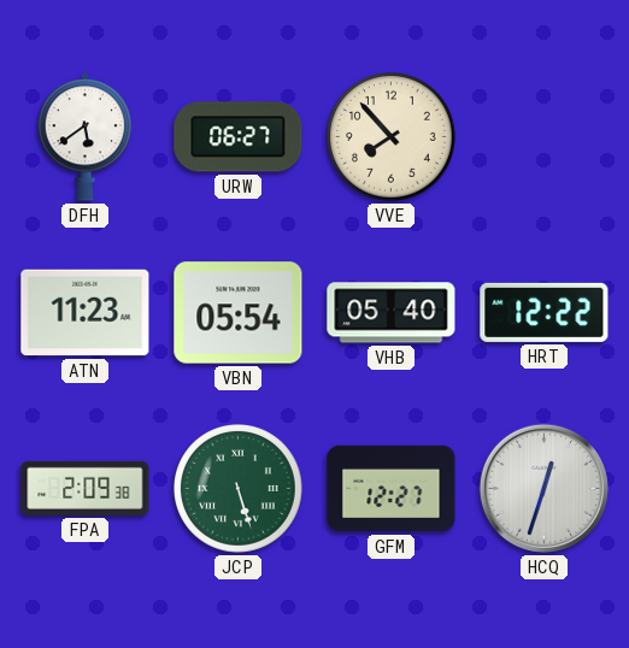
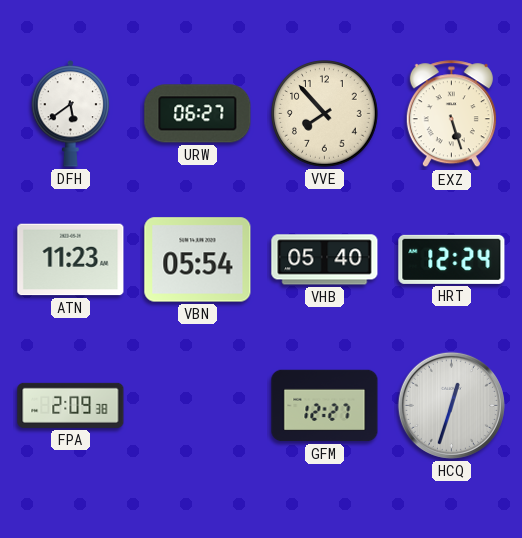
EXZ: none -> 5:27
HRT: 12:22 -> 12:24
JCP: 5:27 -> none
